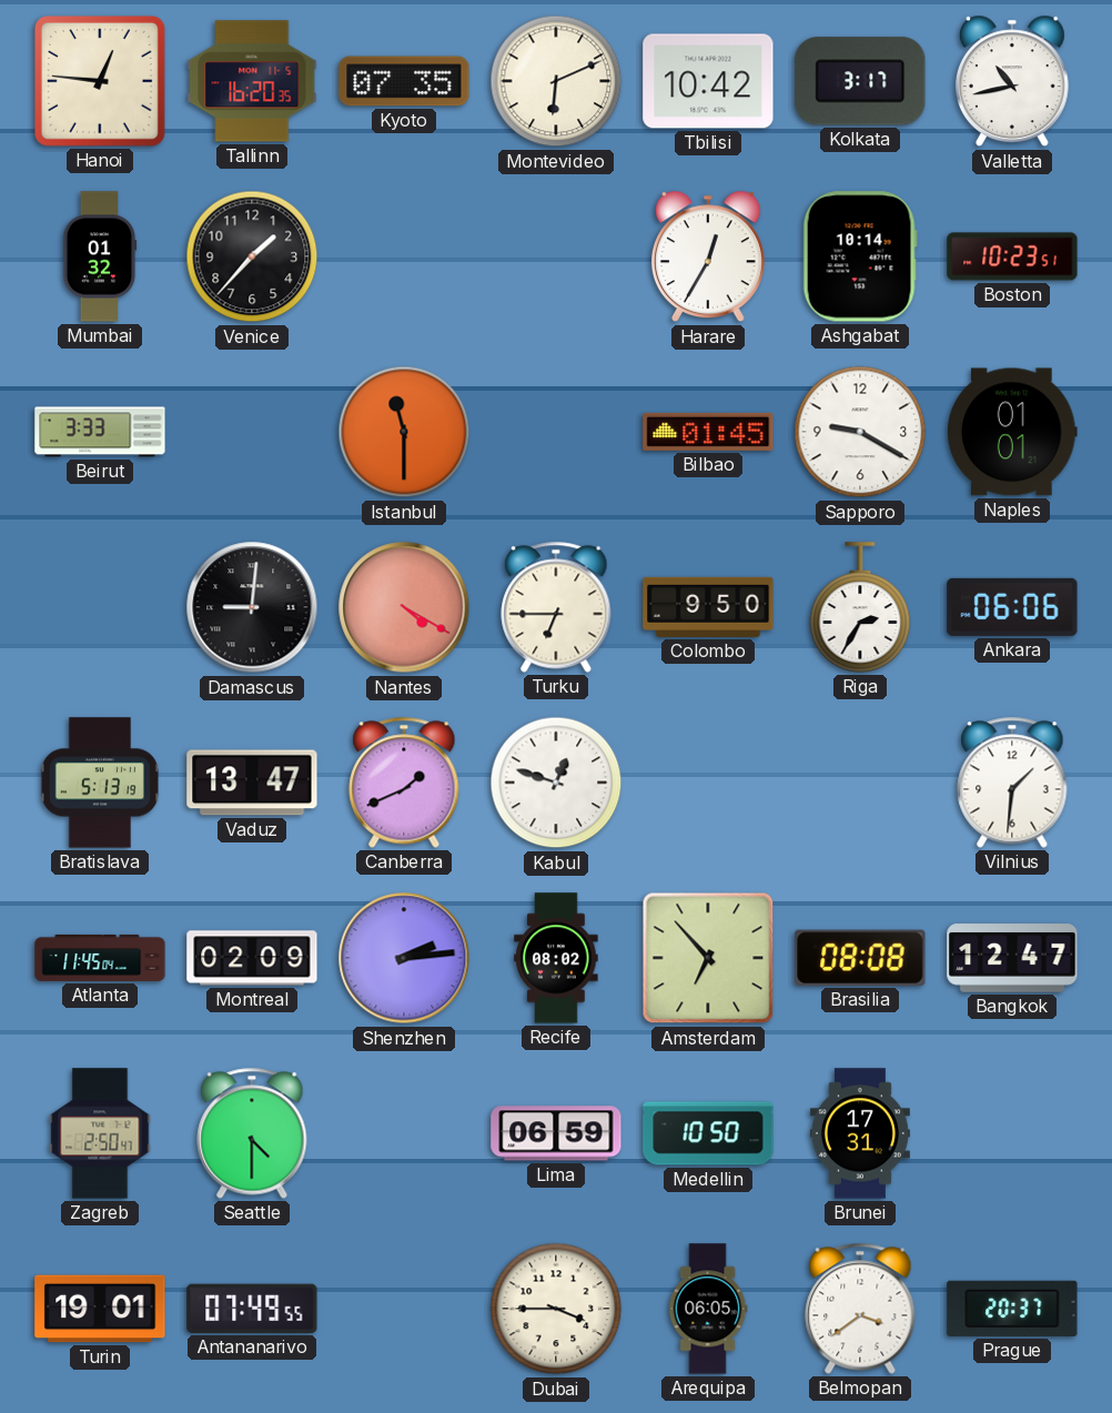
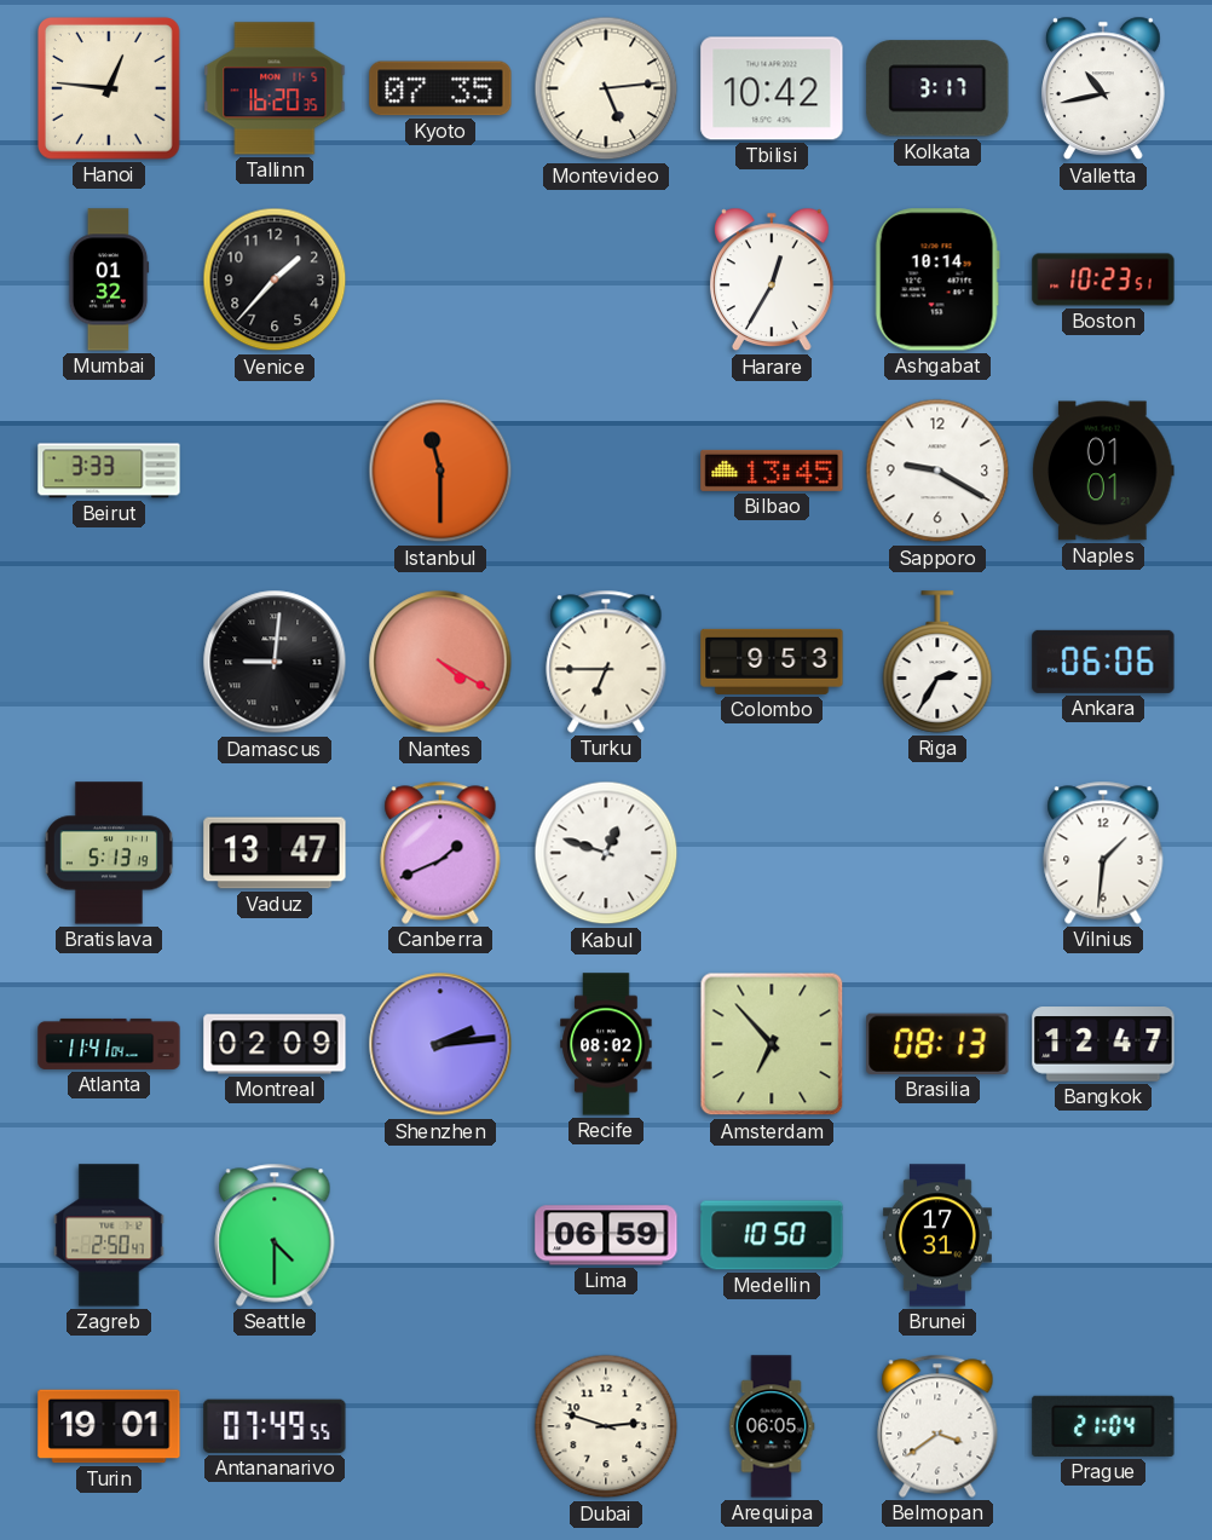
Montevideo: 6:11 -> 5:14
Bilbao: 01:45 -> 13:45
Colombo: 9:50 -> 9:53
Atlanta: 11:45 -> 11:41
Brasilia: 08:08 -> 08:13
Dubai: 3:45 -> 2:48
Prague: 20:37 -> 21:04
